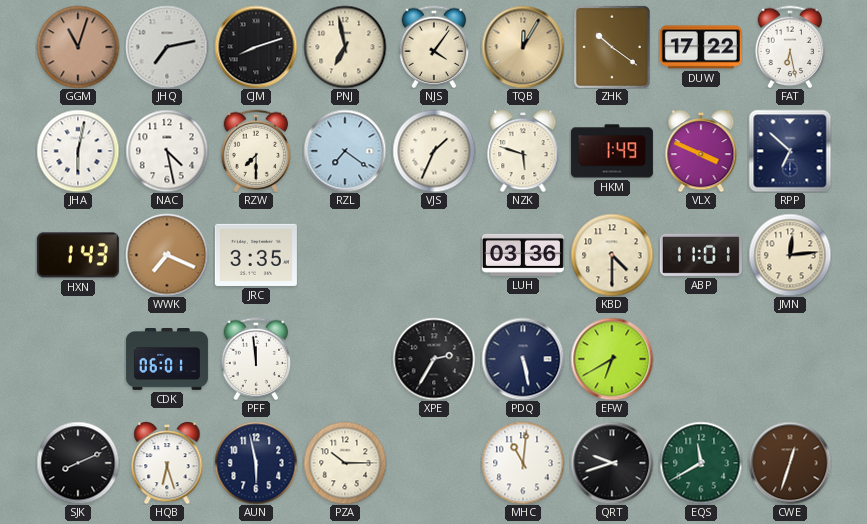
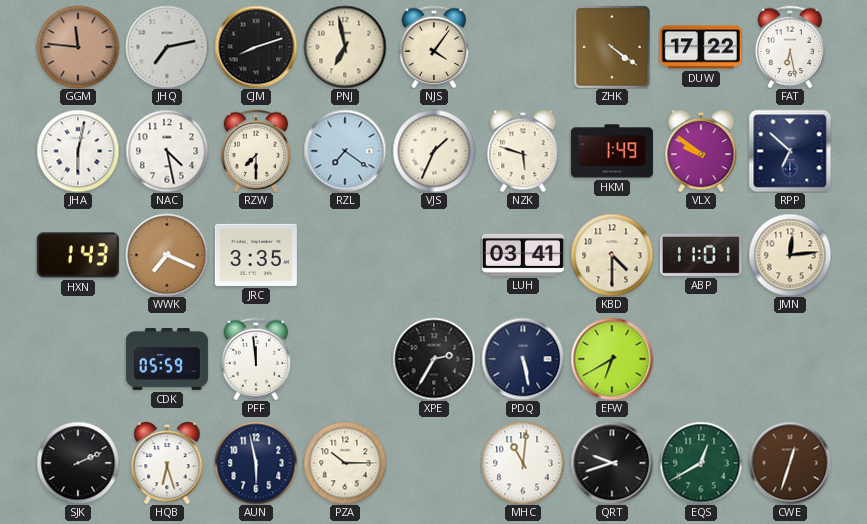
GGM: 11:03 -> 11:46
TQB: 12:05 -> none
ZHK: 10:21 -> 4:21
VLX: 3:49 -> 9:51
LUH: 03:36 -> 03:41
CDK: 06:01 -> 05:59
SJK: 8:11 -> 2:11
EQS: 11:40 -> 12:40
